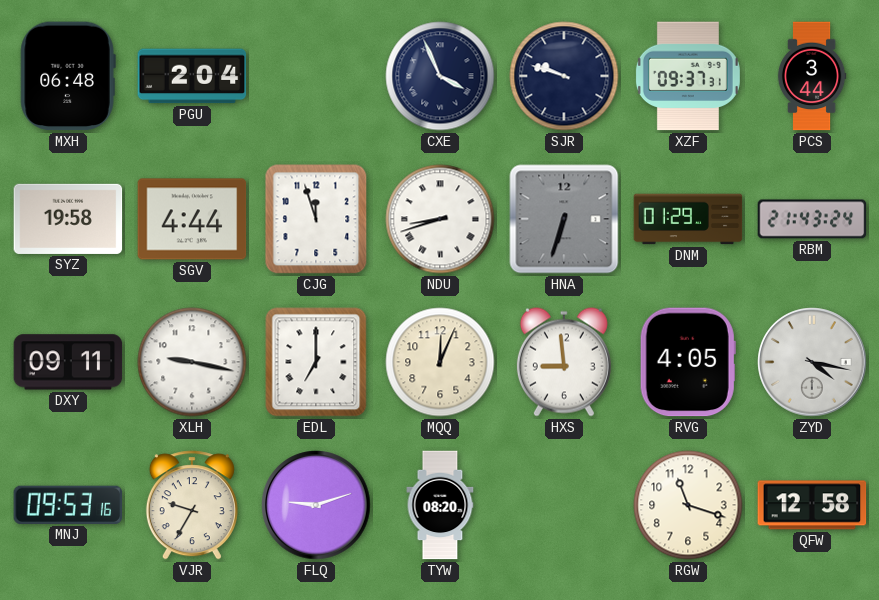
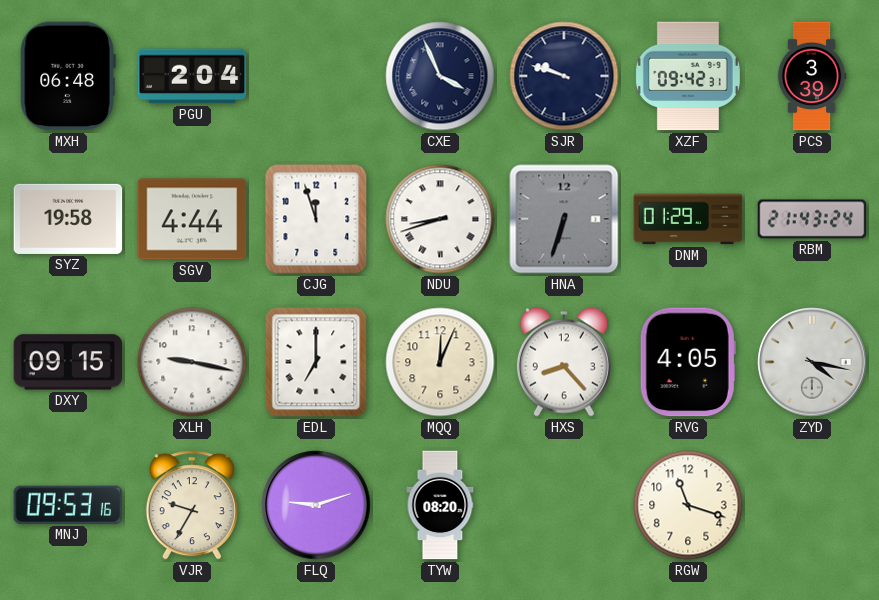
XZF: 09:37 -> 09:42
PCS: 3:44 -> 3:39
DXY: 09:11 -> 09:15
HXS: 8:59 -> 8:23
QFW: 12:58 -> none
